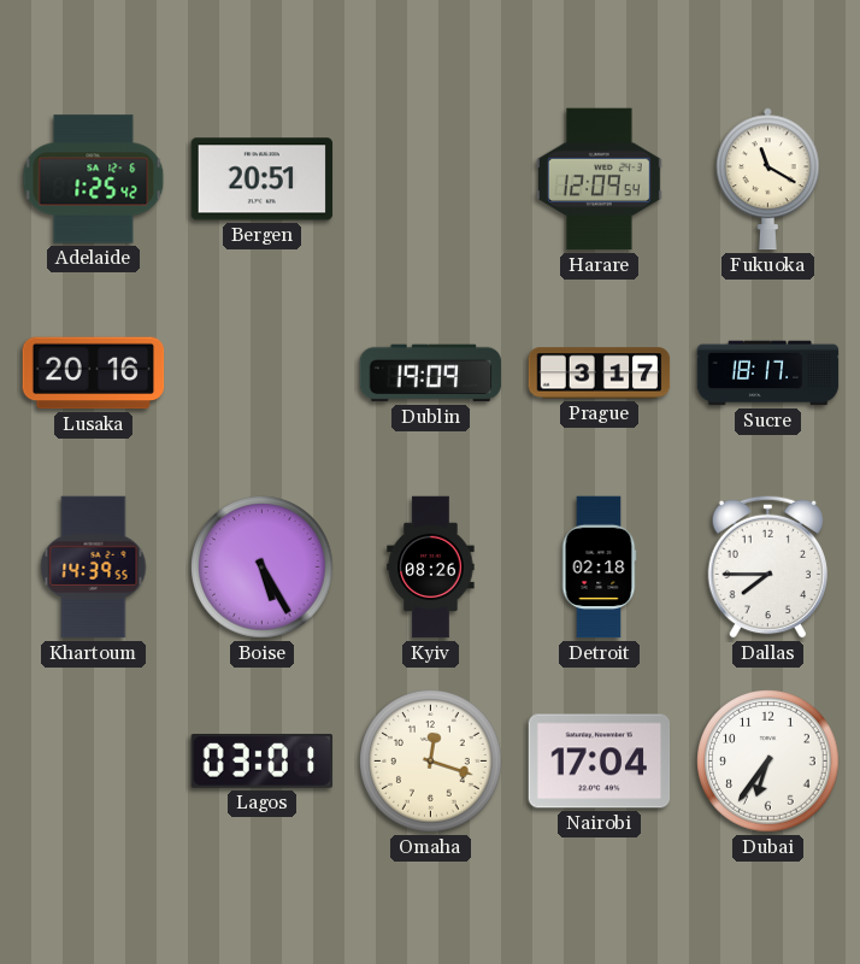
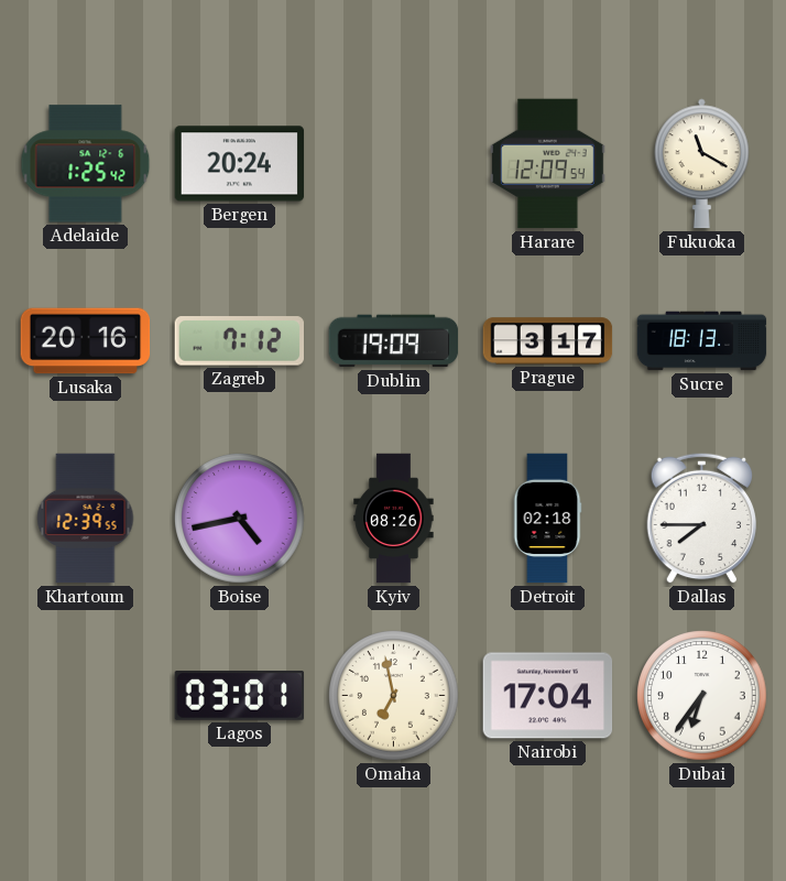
Bergen: 20:51 -> 20:24
Zagreb: none -> 7:12
Sucre: 18:17 -> 18:13
Khartoum: 14:39 -> 12:39
Boise: 5:25 -> 4:43
Omaha: 12:18 -> 6:58
